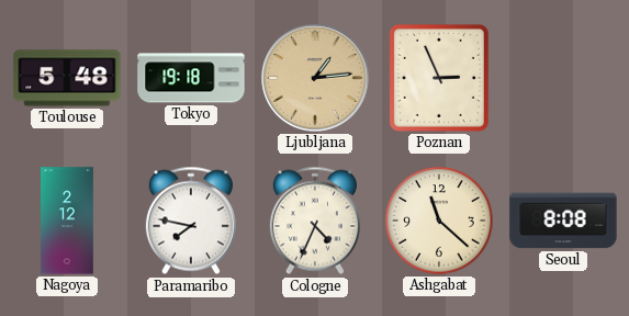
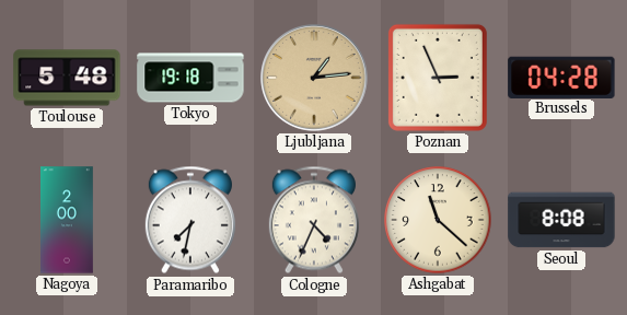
Brussels: none -> 04:28
Nagoya: 2:12 -> 2:00
Paramaribo: 7:47 -> 7:32
